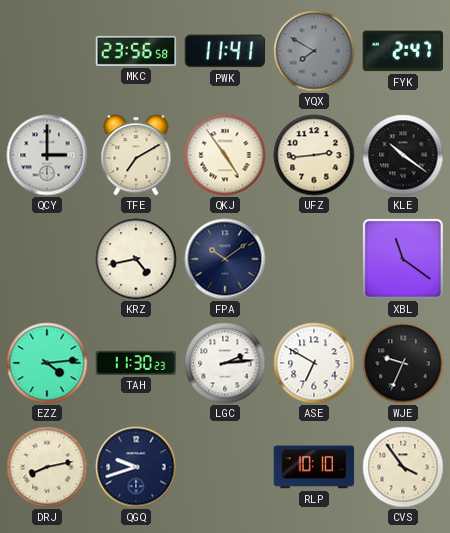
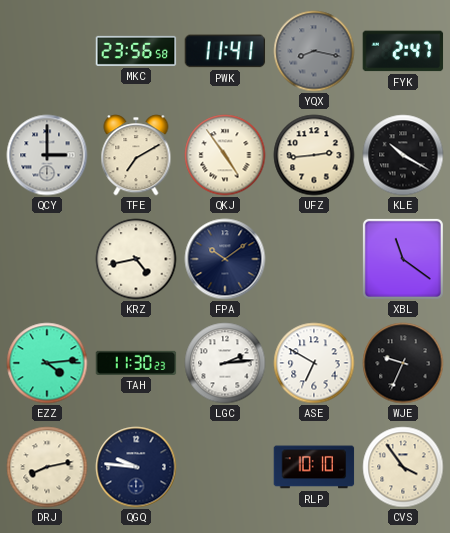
YQX: 7:50 -> 8:17
KLE: 10:21 -> 10:20
QGQ: 9:42 -> 9:46
